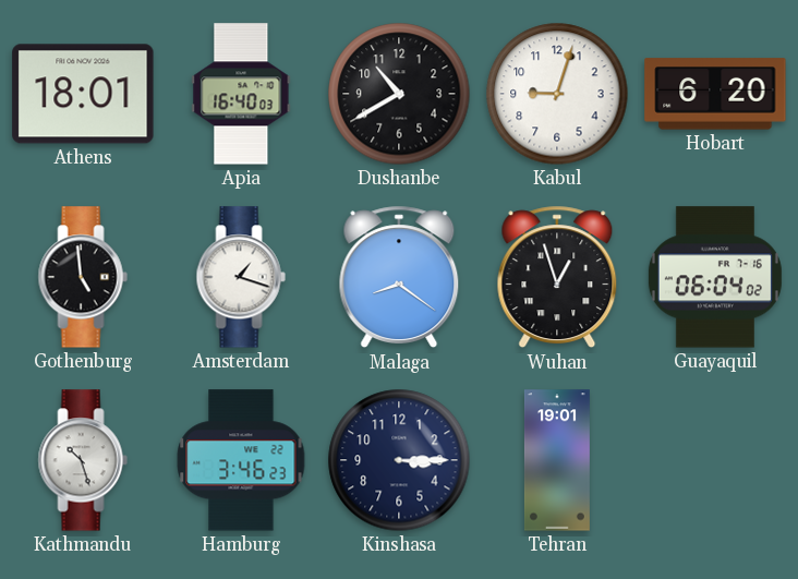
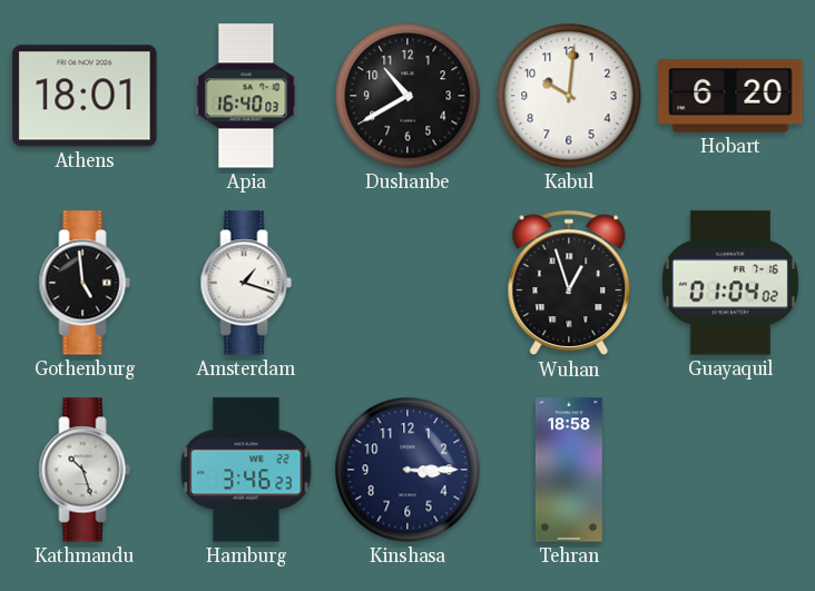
Kabul: 9:03 -> 10:01
Malaga: 8:21 -> none
Guayaquil: 06:04 -> 01:04
Tehran: 19:01 -> 18:58
